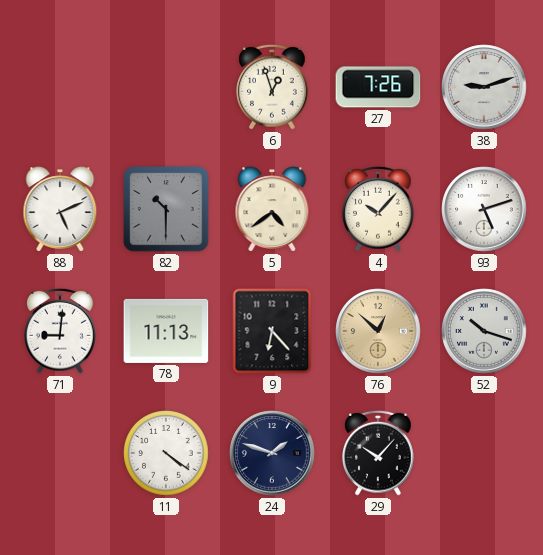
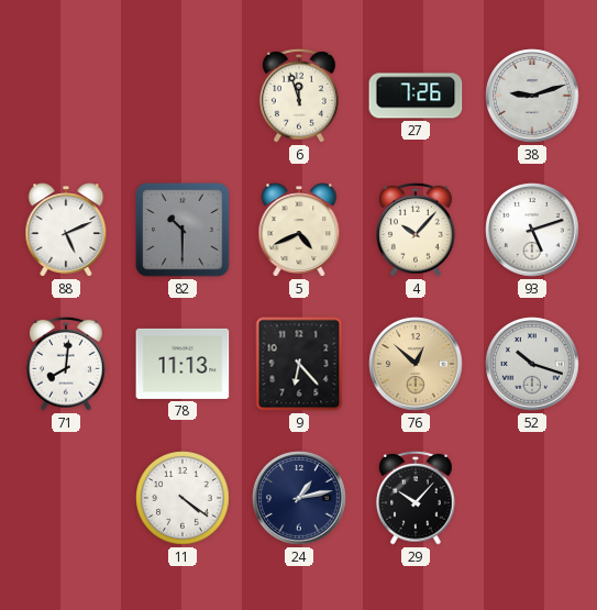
6: 12:57 -> 11:57
5: 4:39 -> 4:41
71: 9:01 -> 8:01
24: 1:48 -> 1:13
